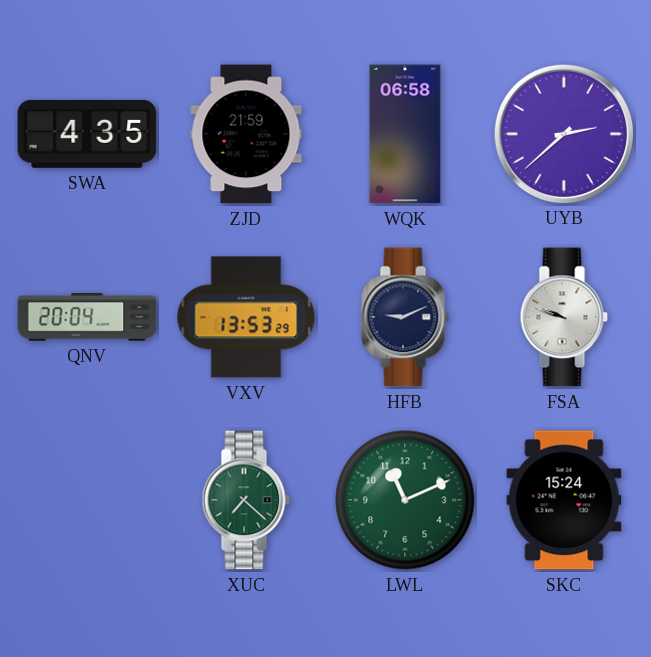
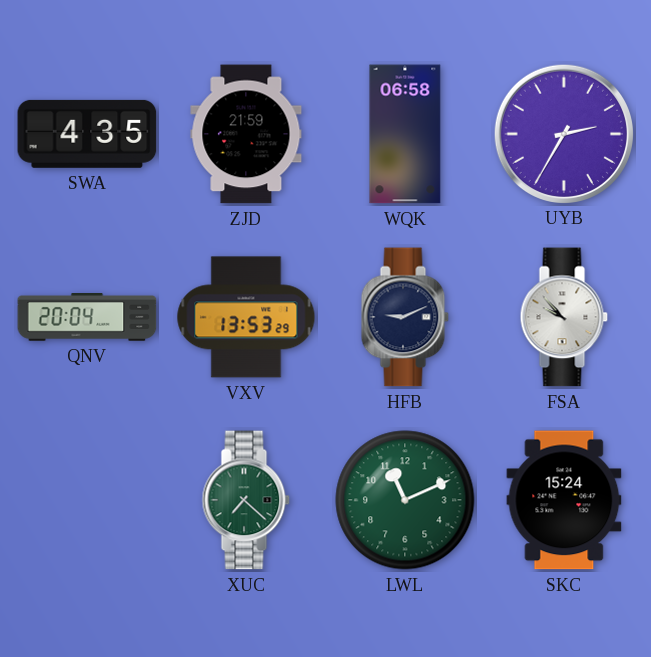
UYB: 2:38 -> 2:35
FSA: 9:48 -> 9:53
